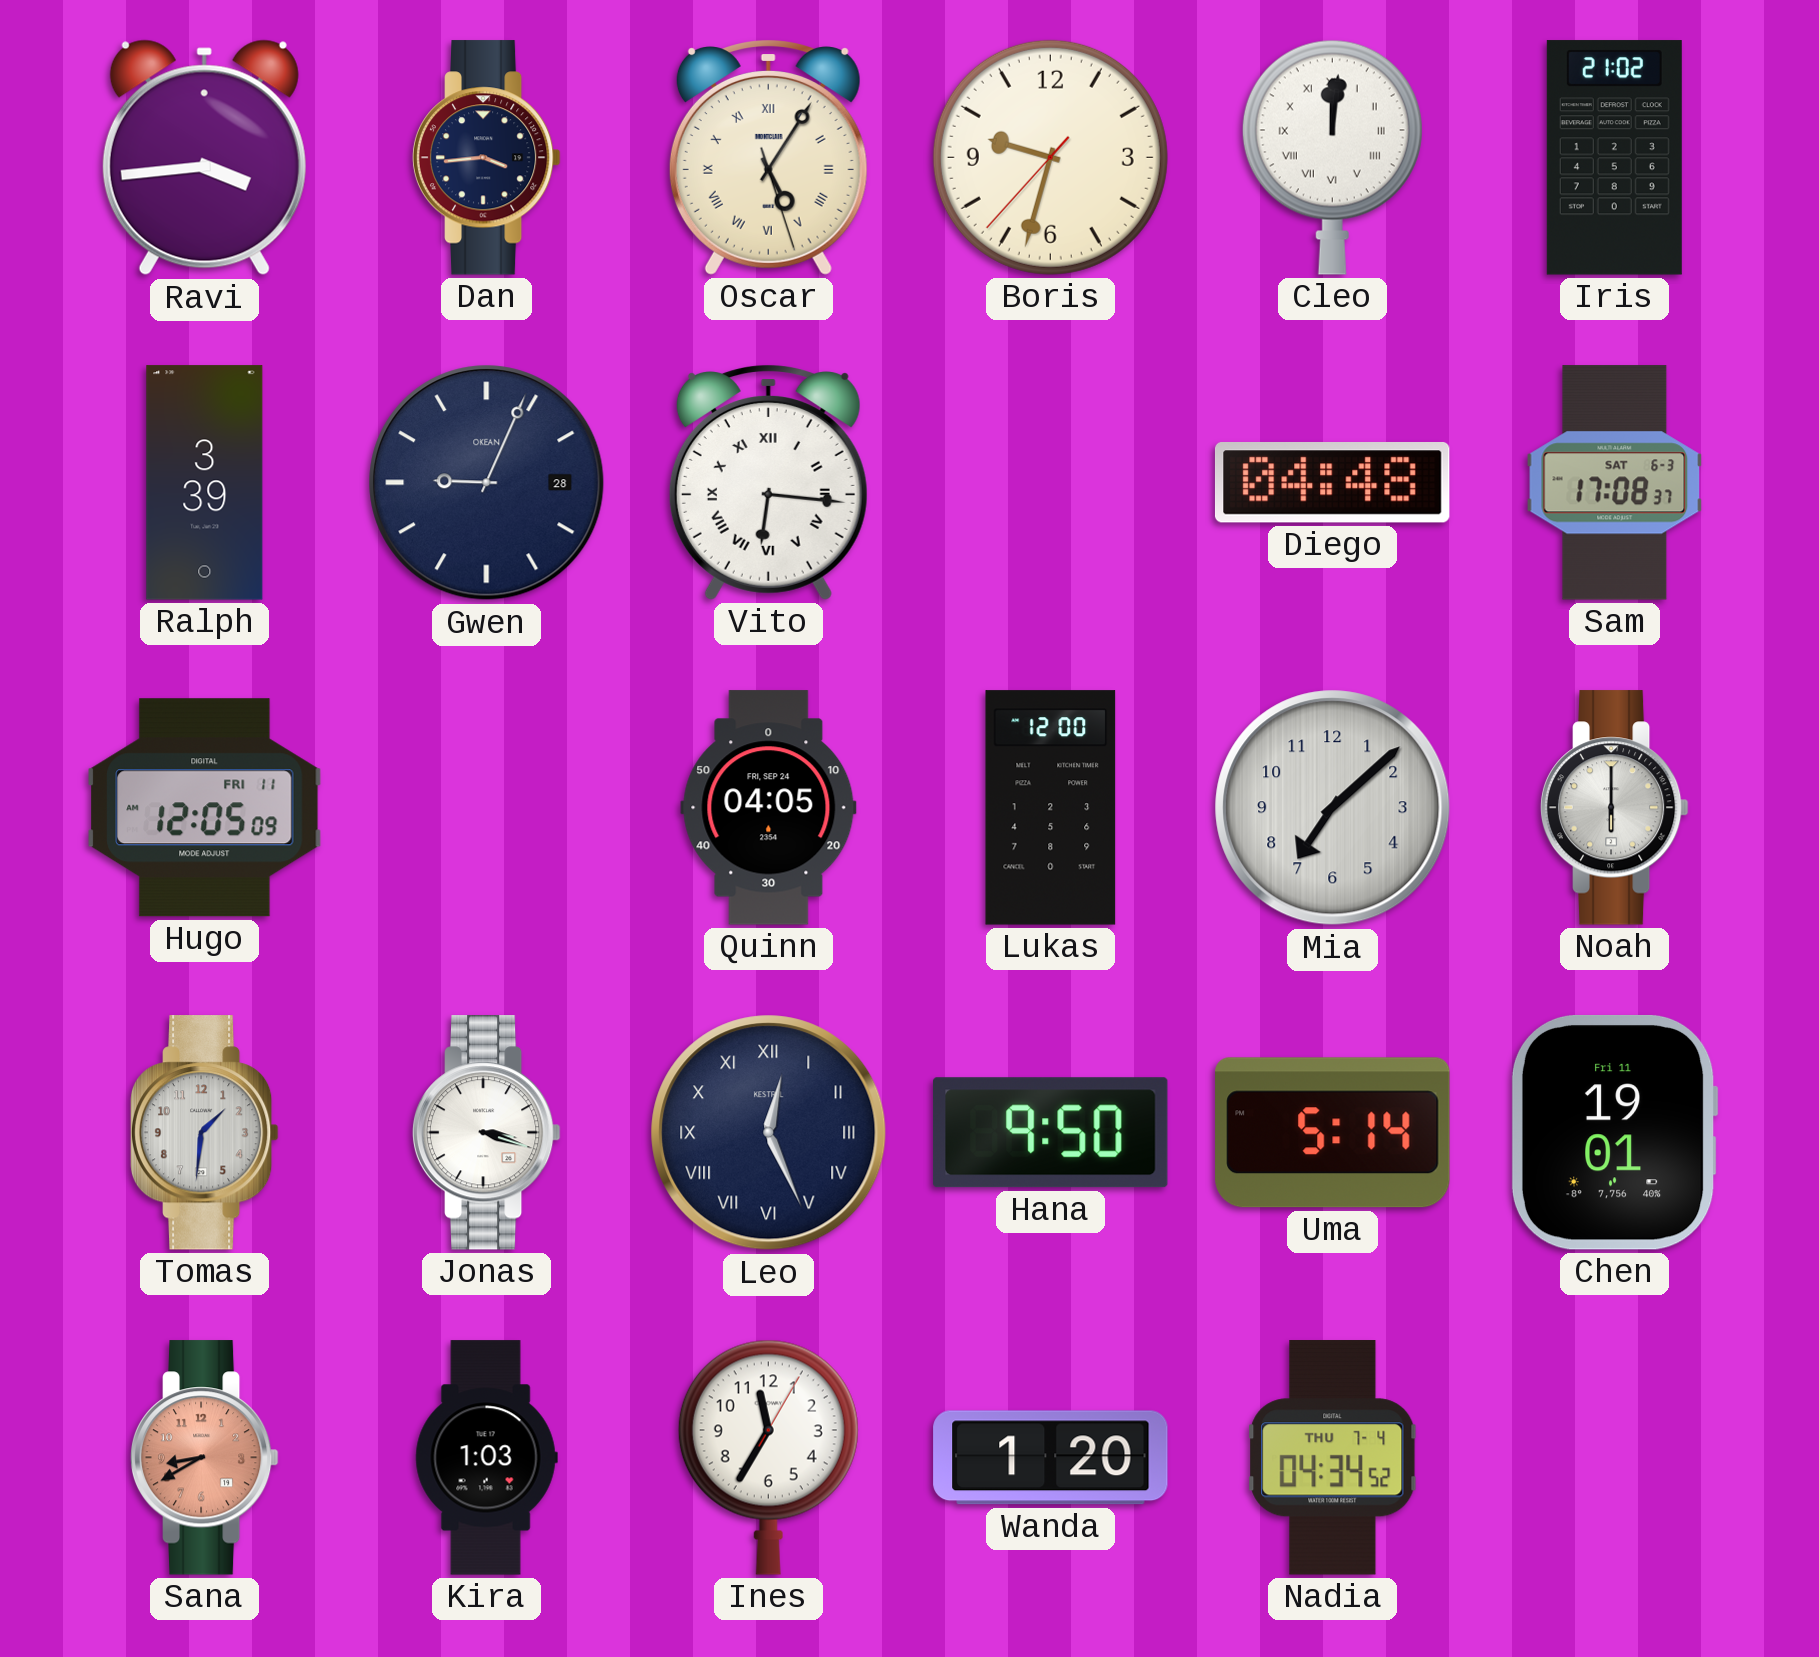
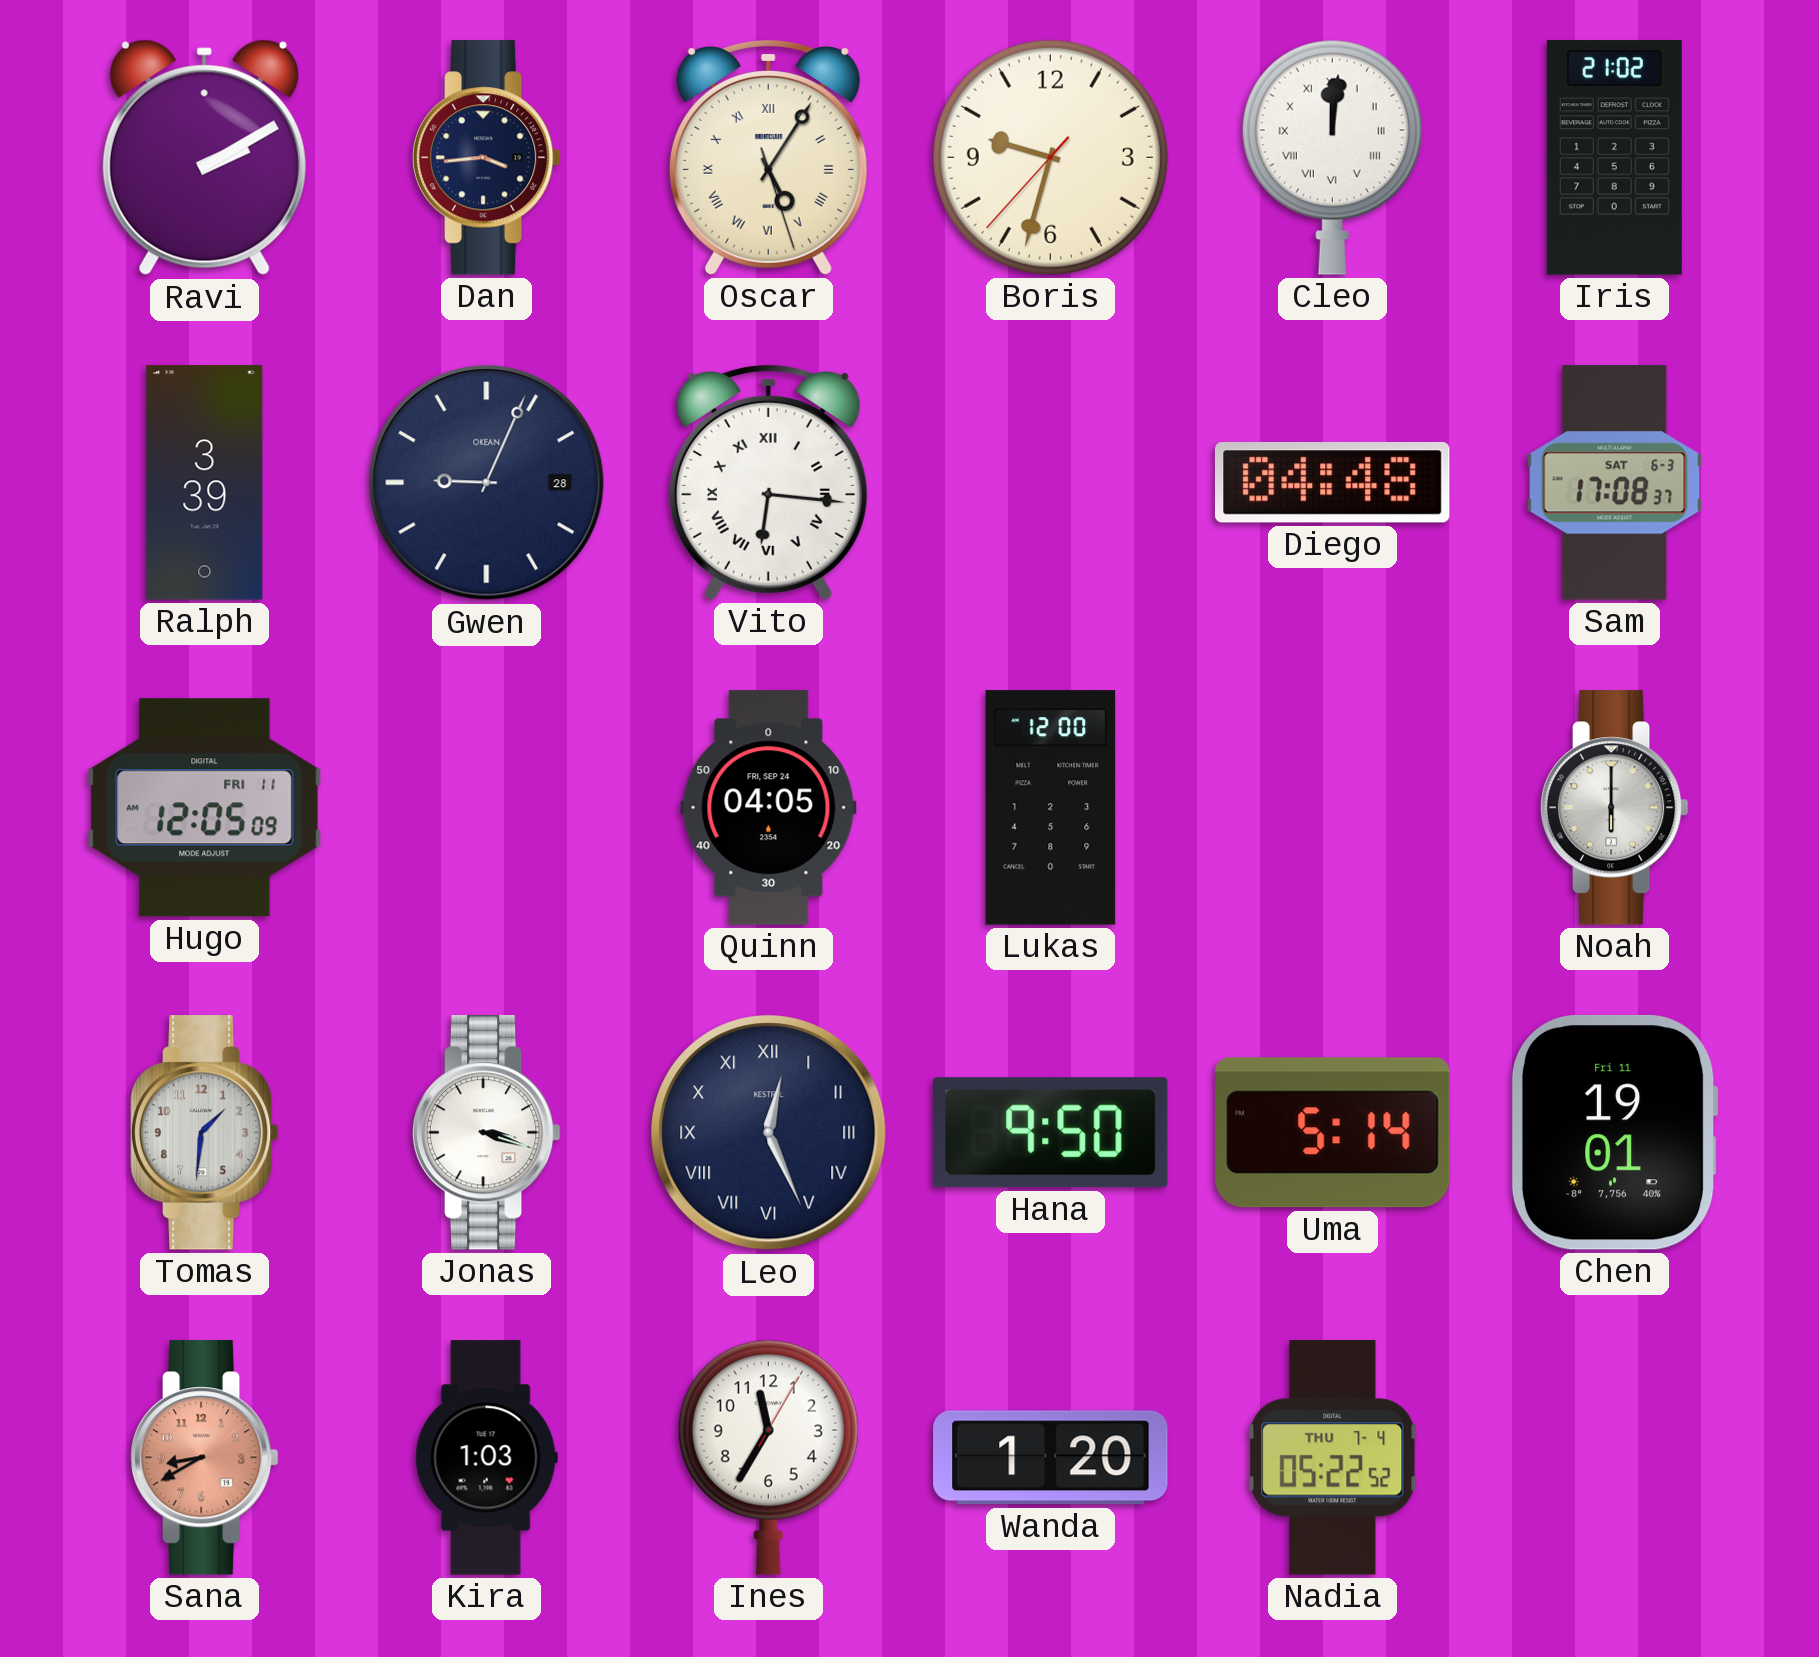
Ravi: 3:44 -> 2:10
Mia: 7:08 -> none
Nadia: 04:34 -> 05:22
